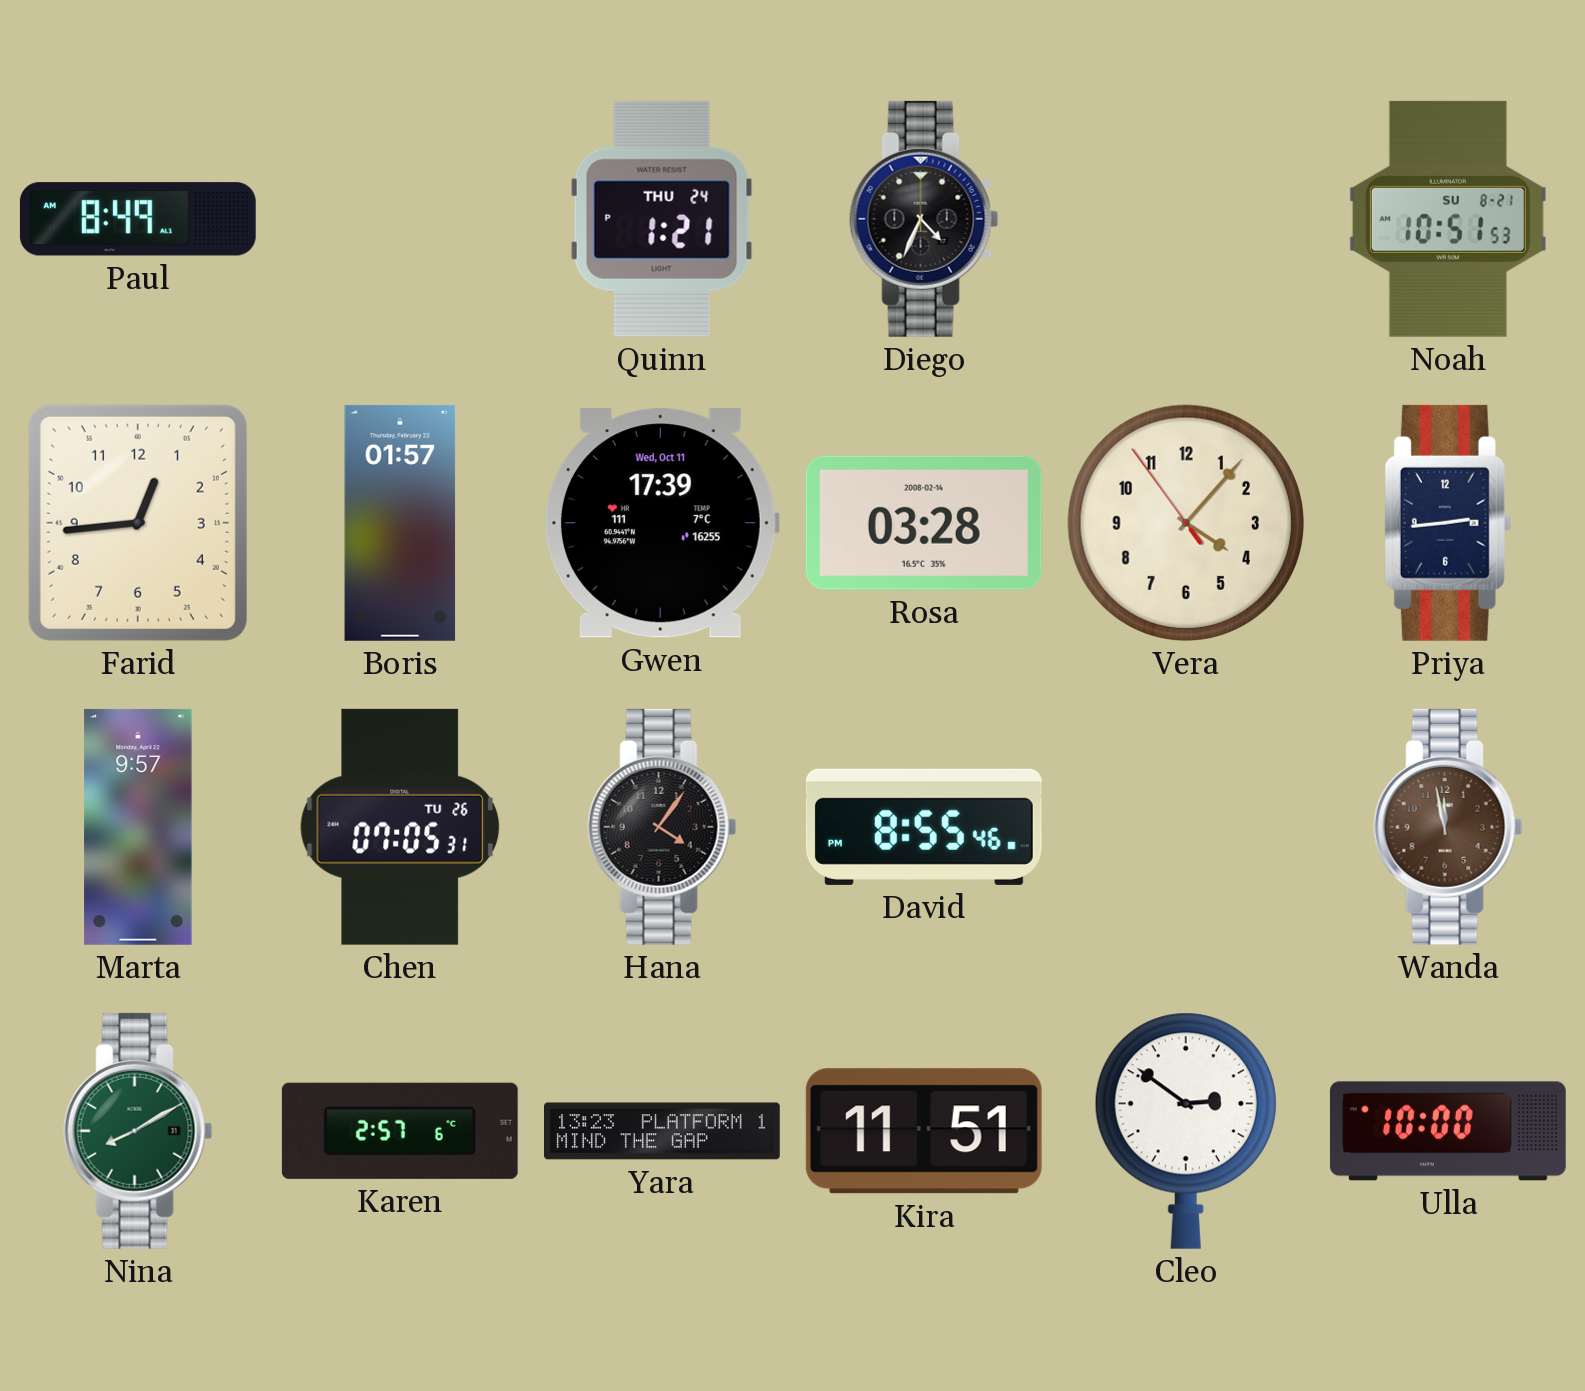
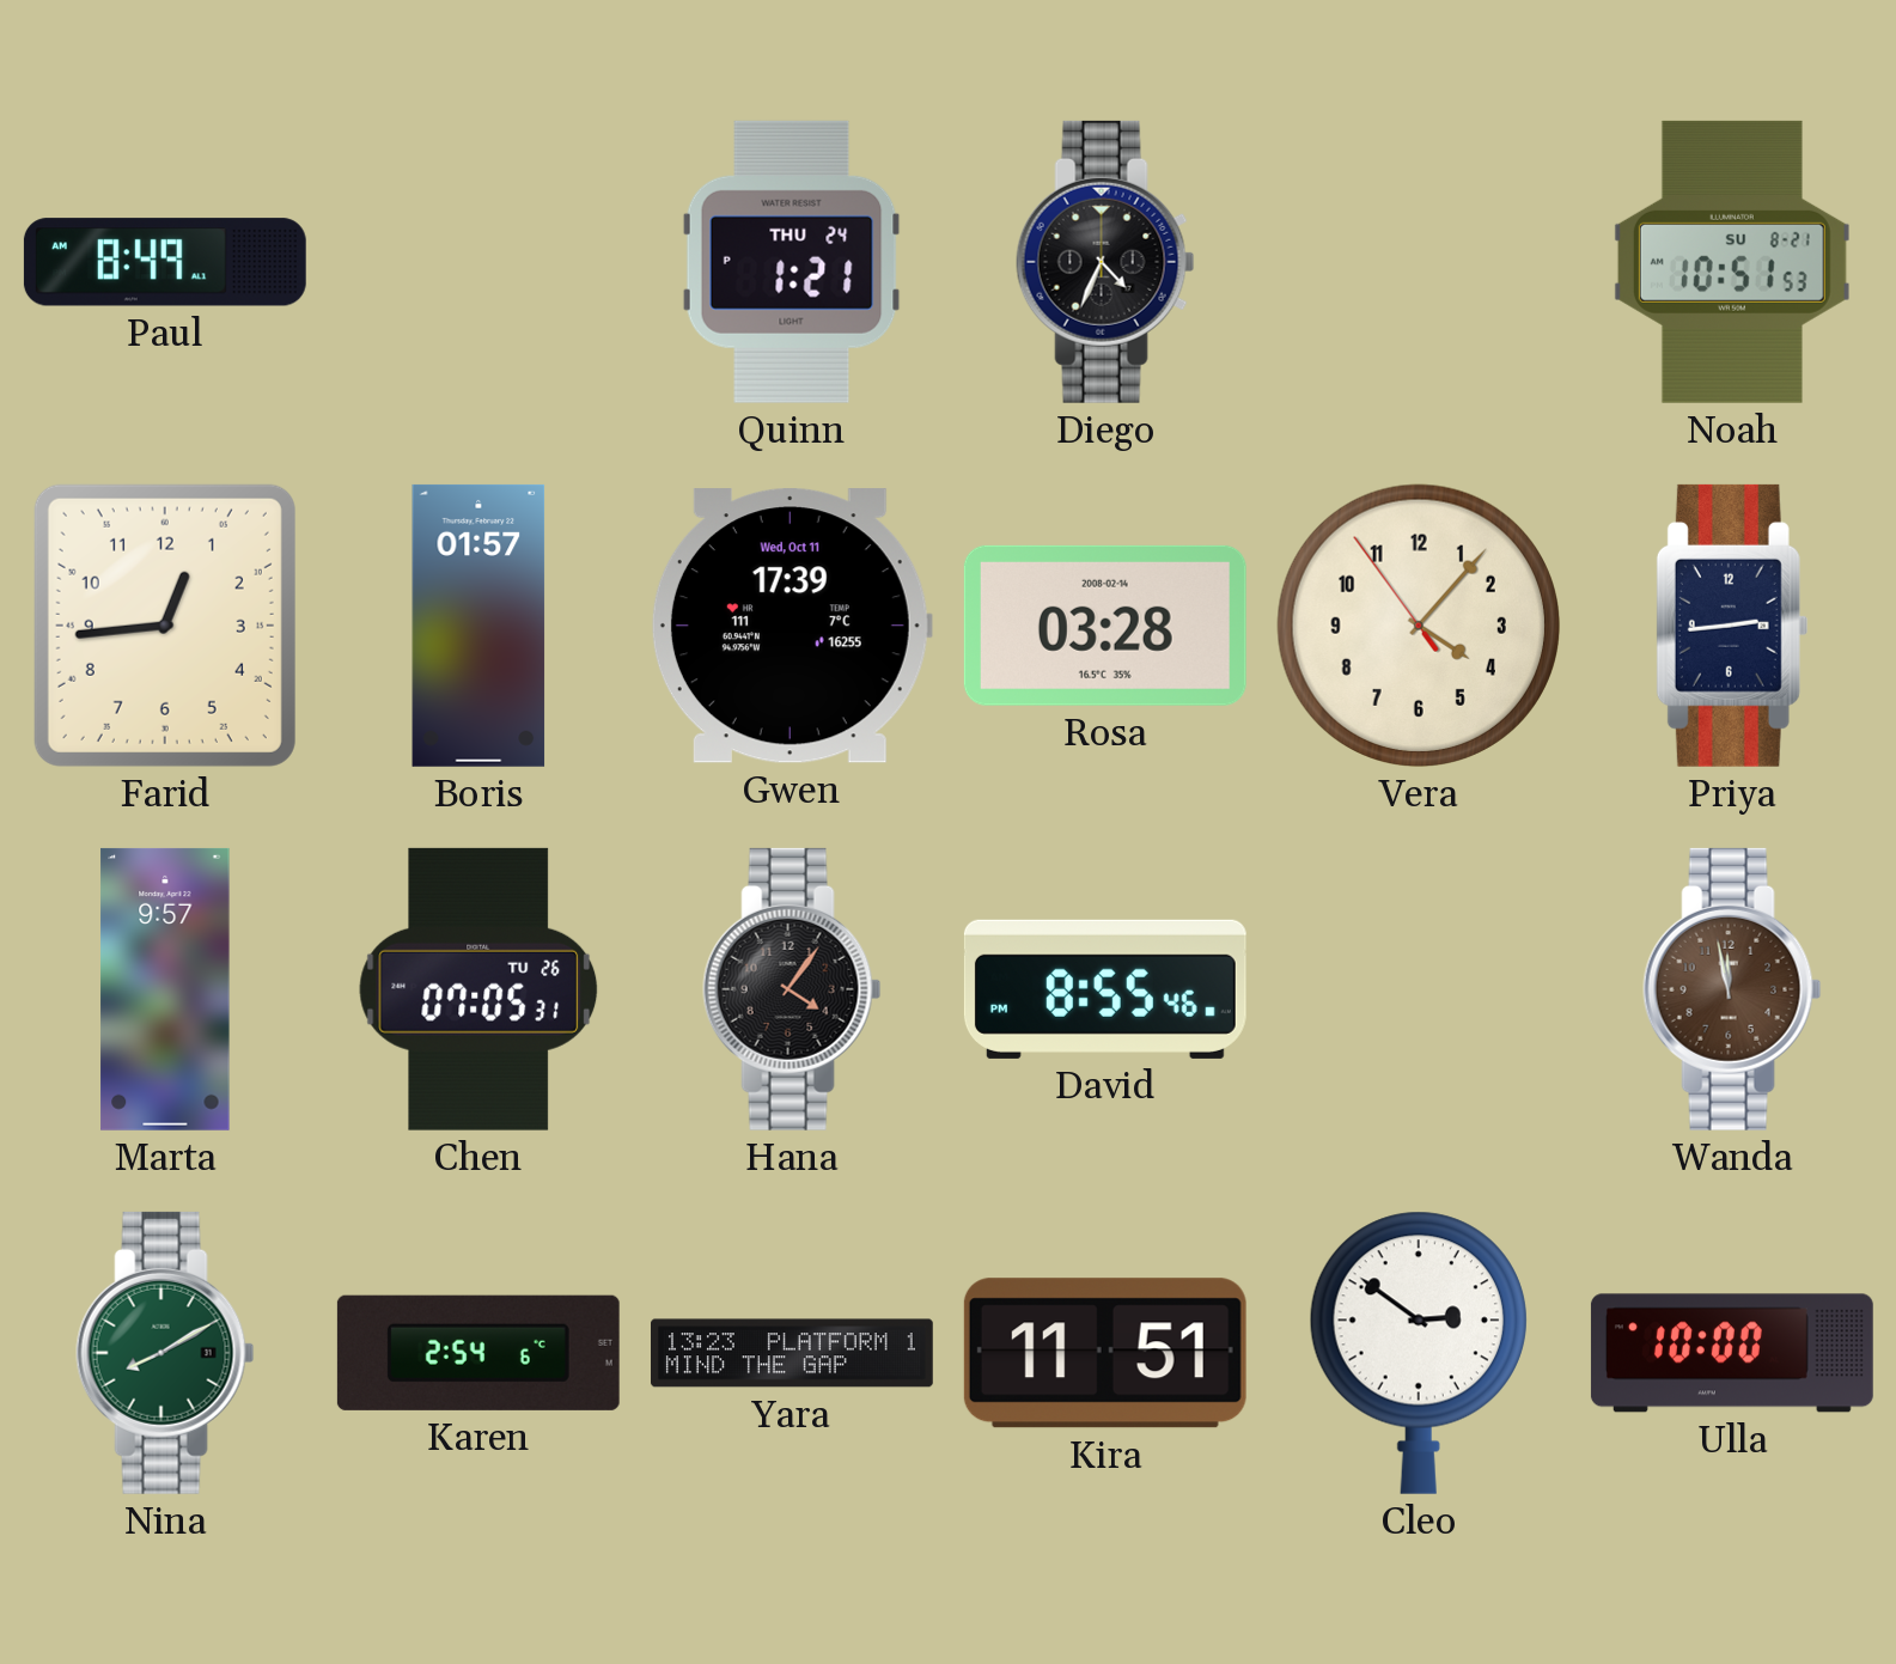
Karen: 2:57 -> 2:54
